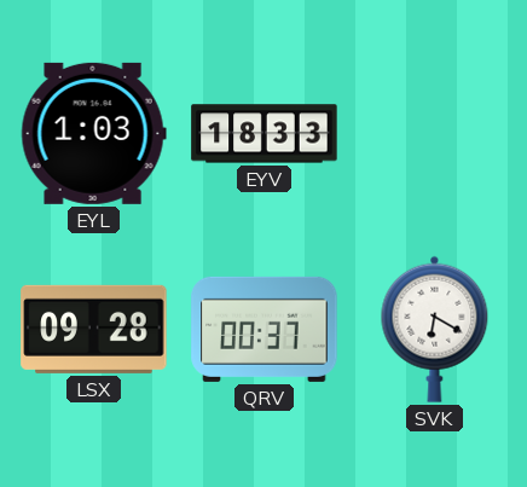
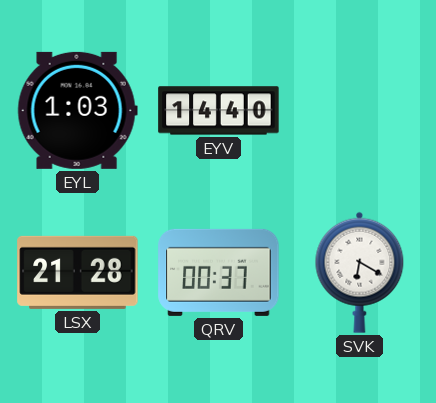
EYV: 18:33 -> 14:40
LSX: 09:28 -> 21:28
